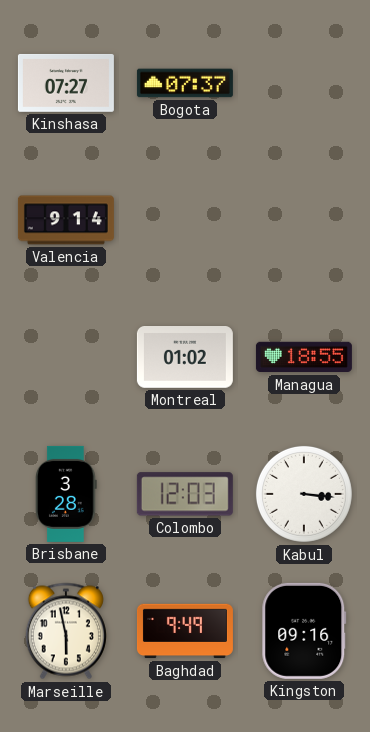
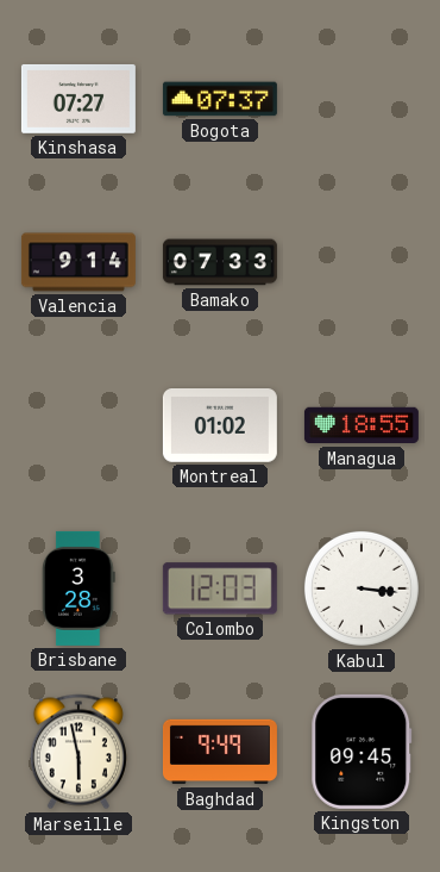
Bamako: none -> 07:33
Kingston: 09:16 -> 09:45
